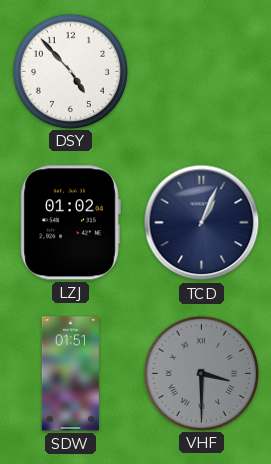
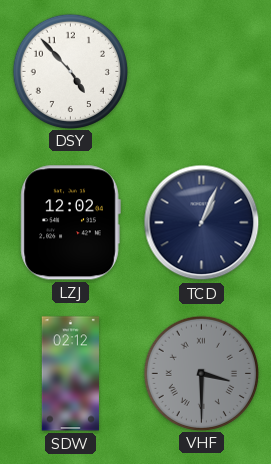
LZJ: 01:02 -> 12:02
SDW: 01:51 -> 02:12
